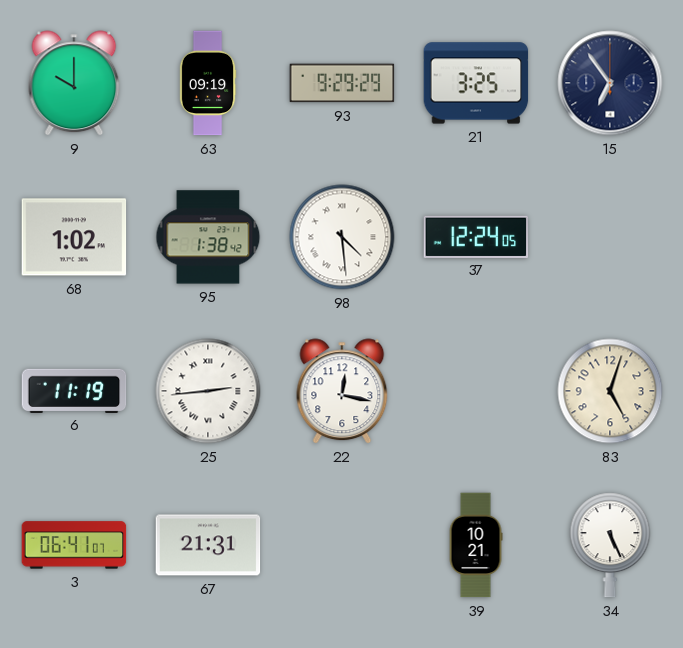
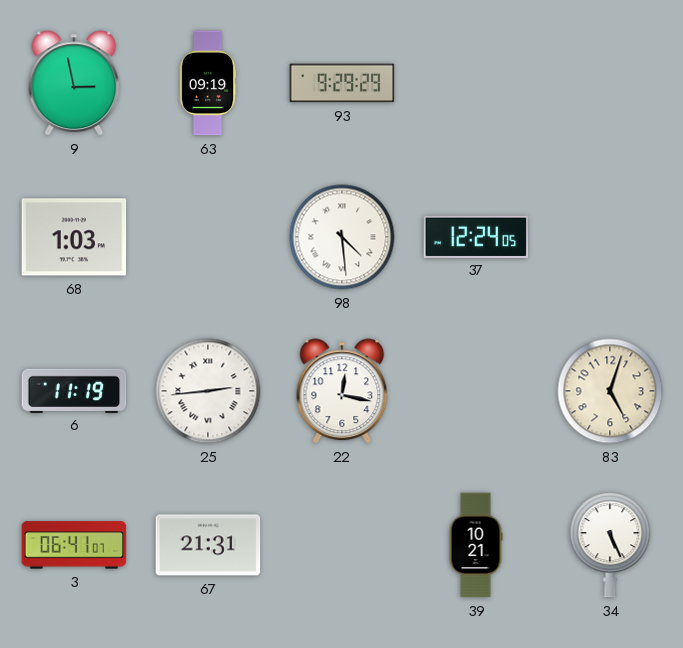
9: 10:00 -> 2:58
21: 3:25 -> none
15: 6:54 -> none
68: 1:02 -> 1:03
95: 1:38 -> none
